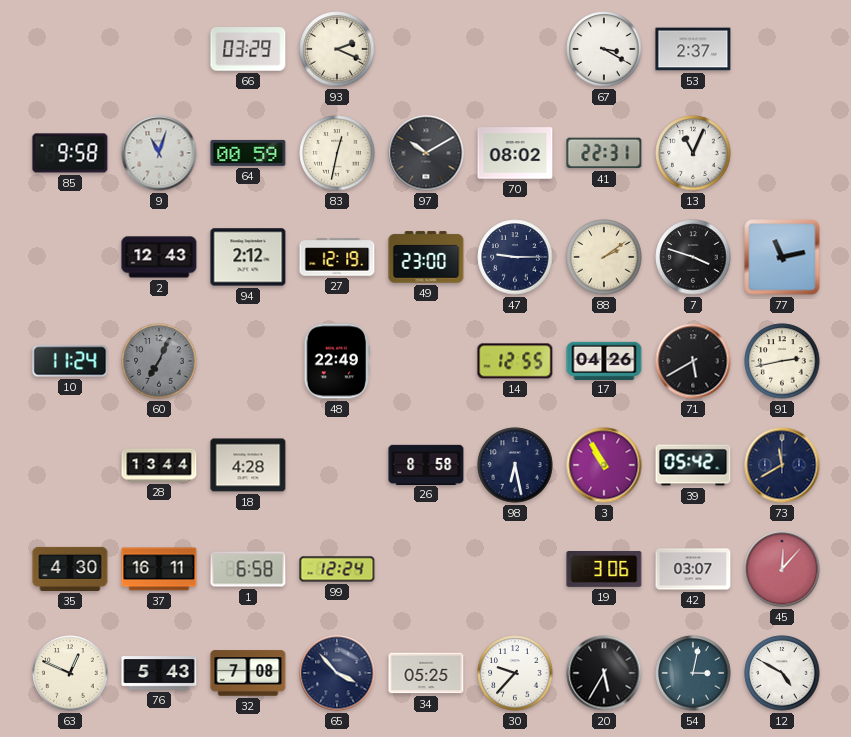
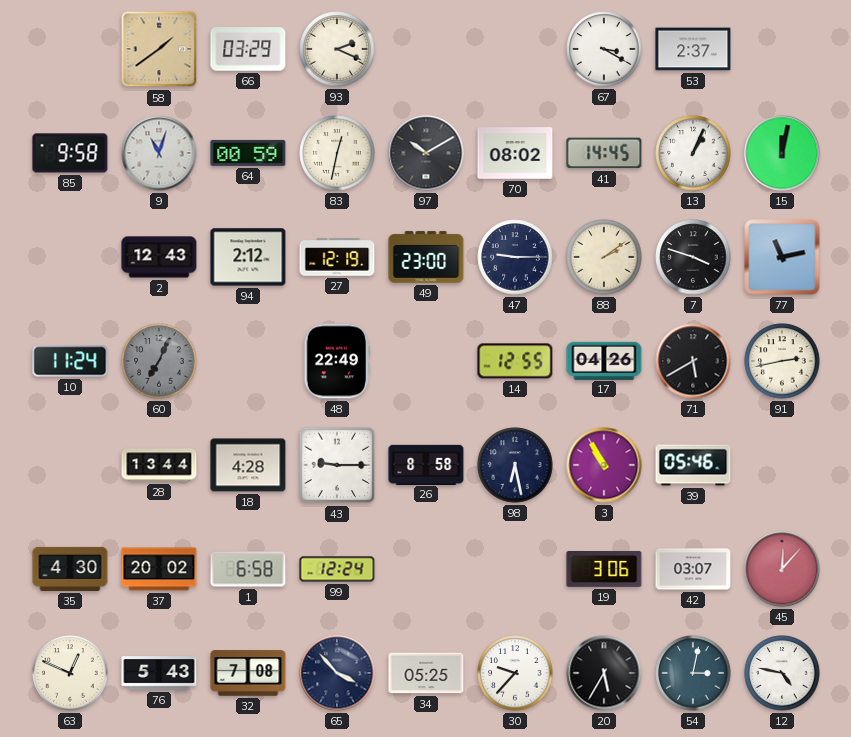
58: none -> 1:39
41: 22:31 -> 14:45
13: 11:04 -> 1:04
15: none -> 12:02
43: none -> 9:15
39: 05:42 -> 05:46
73: 11:40 -> none
37: 16:11 -> 20:02
12: 4:50 -> 4:47
